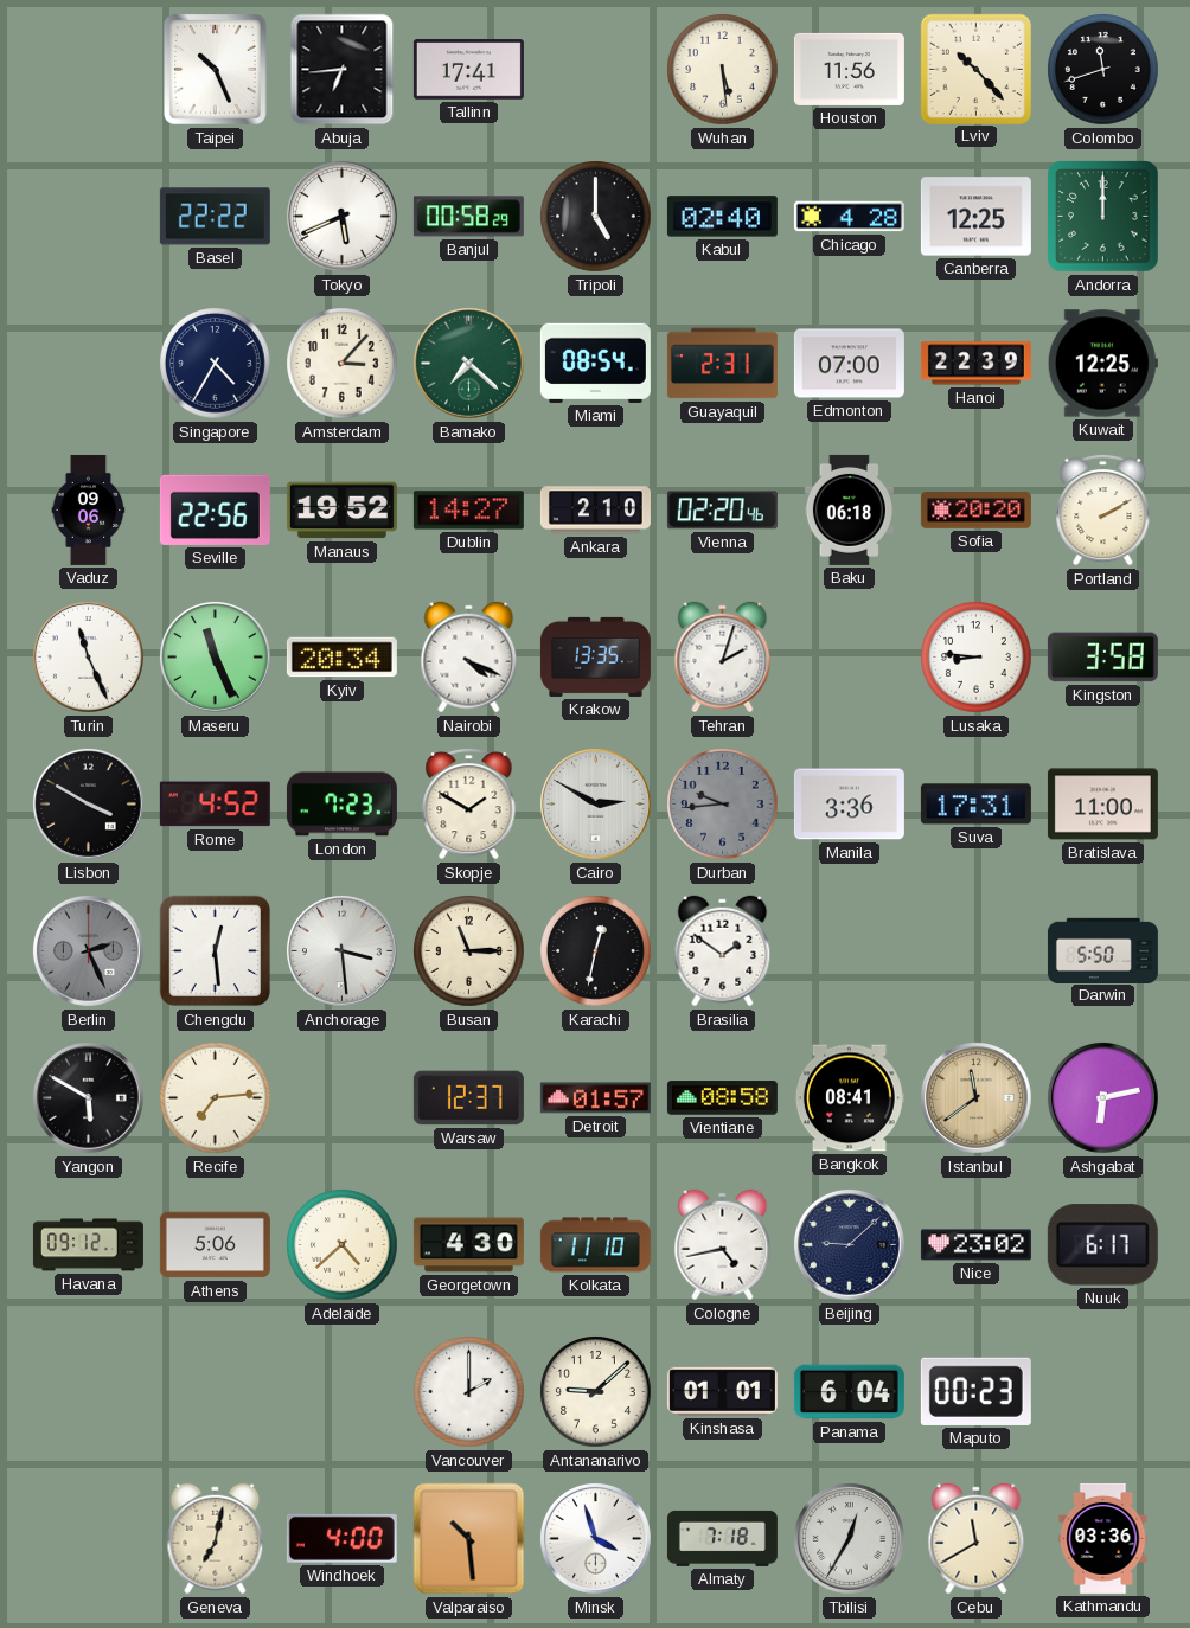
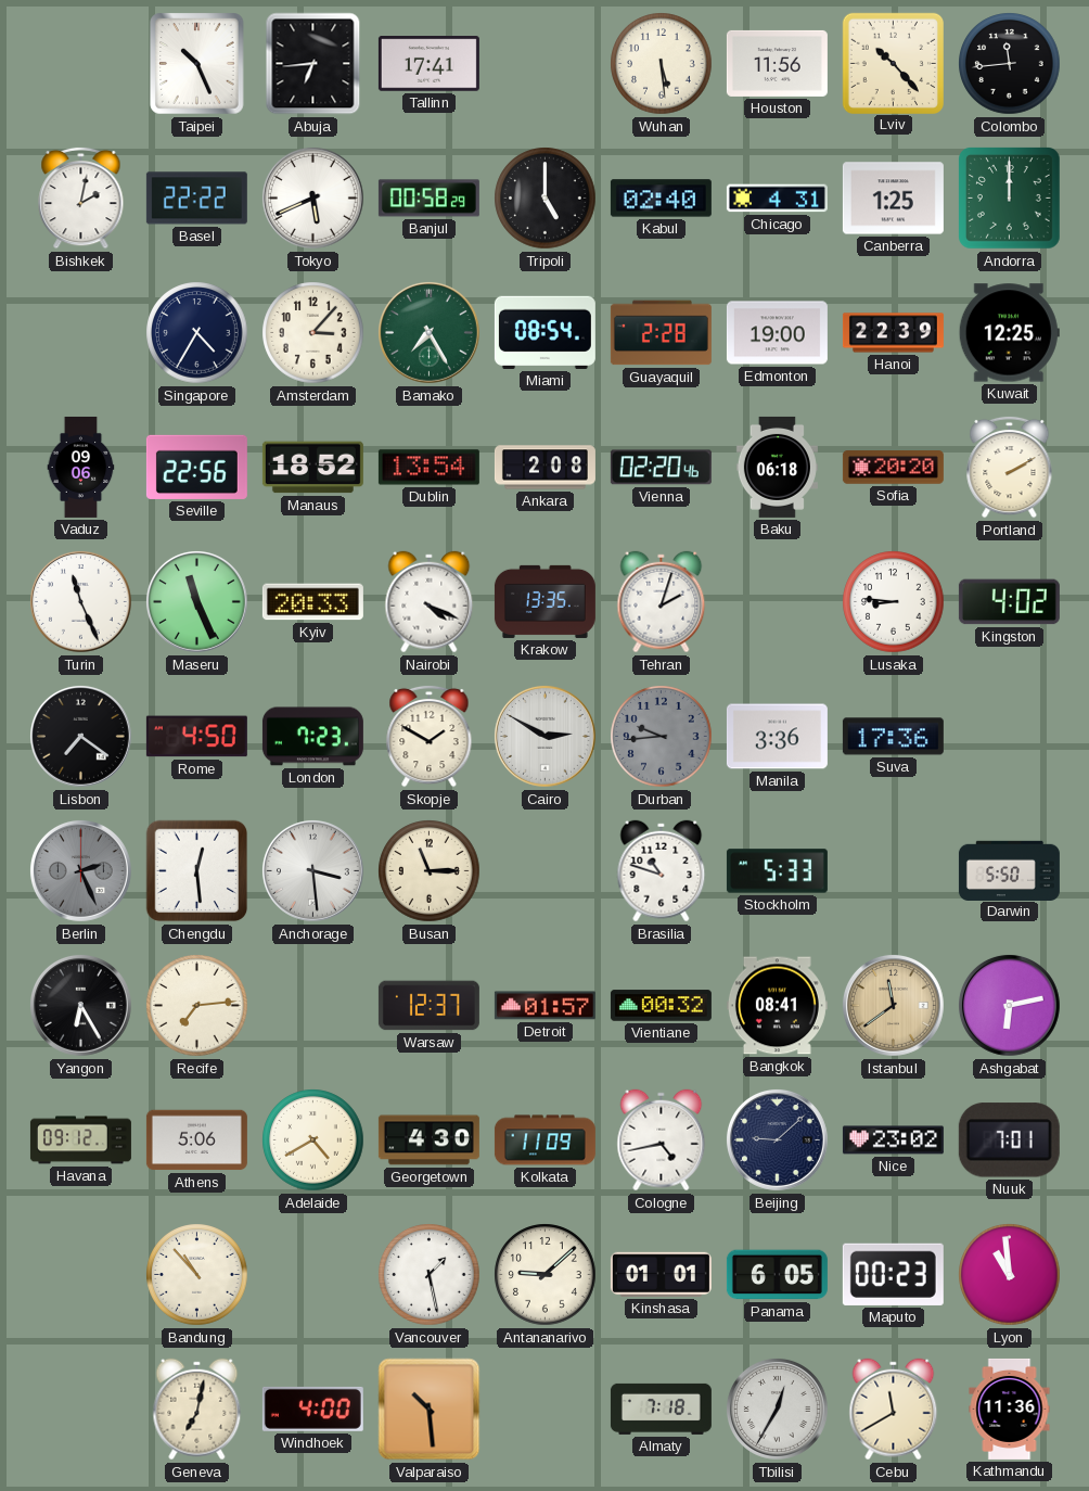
Colombo: 11:42 -> 11:44
Bishkek: none -> 2:02
Chicago: 4:28 -> 4:31
Canberra: 12:25 -> 1:25
Bamako: 7:22 -> 7:25
Guayaquil: 2:31 -> 2:28
Edmonton: 07:00 -> 19:00
Manaus: 19:52 -> 18:52
Dublin: 14:27 -> 13:54
Ankara: 2:10 -> 2:08
Kyiv: 20:34 -> 20:33
Kingston: 3:58 -> 4:02
Lisbon: 3:50 -> 7:21
Rome: 4:52 -> 4:50
Suva: 17:31 -> 17:36
Bratislava: 11:00 -> none
Karachi: 12:32 -> none
Brasilia: 1:51 -> 10:48
Stockholm: none -> 5:33
Yangon: 5:50 -> 6:25
Vientiane: 08:58 -> 00:32
Adelaide: 4:38 -> 4:40
Kolkata: 11:10 -> 11:09
Nuuk: 6:17 -> 7:01
Bandung: none -> 10:53
Vancouver: 2:00 -> 1:28
Panama: 6:04 -> 6:05
Lyon: none -> 10:59
Minsk: 3:57 -> none
Kathmandu: 03:36 -> 11:36
